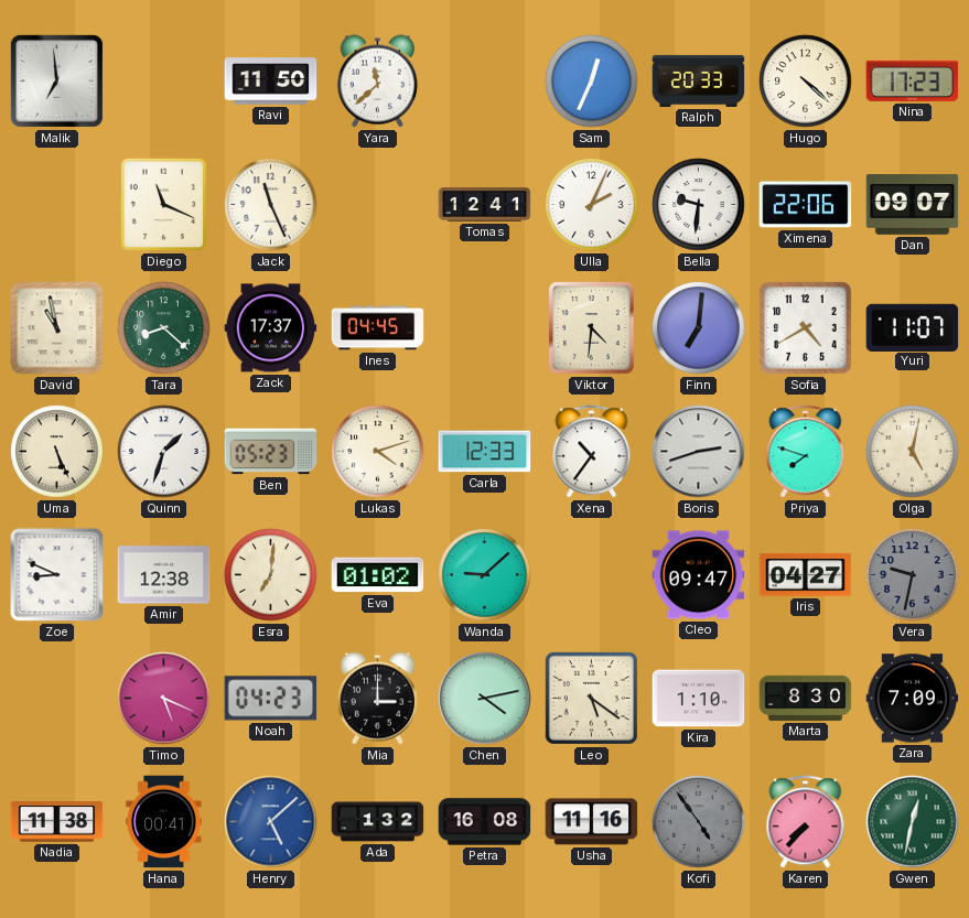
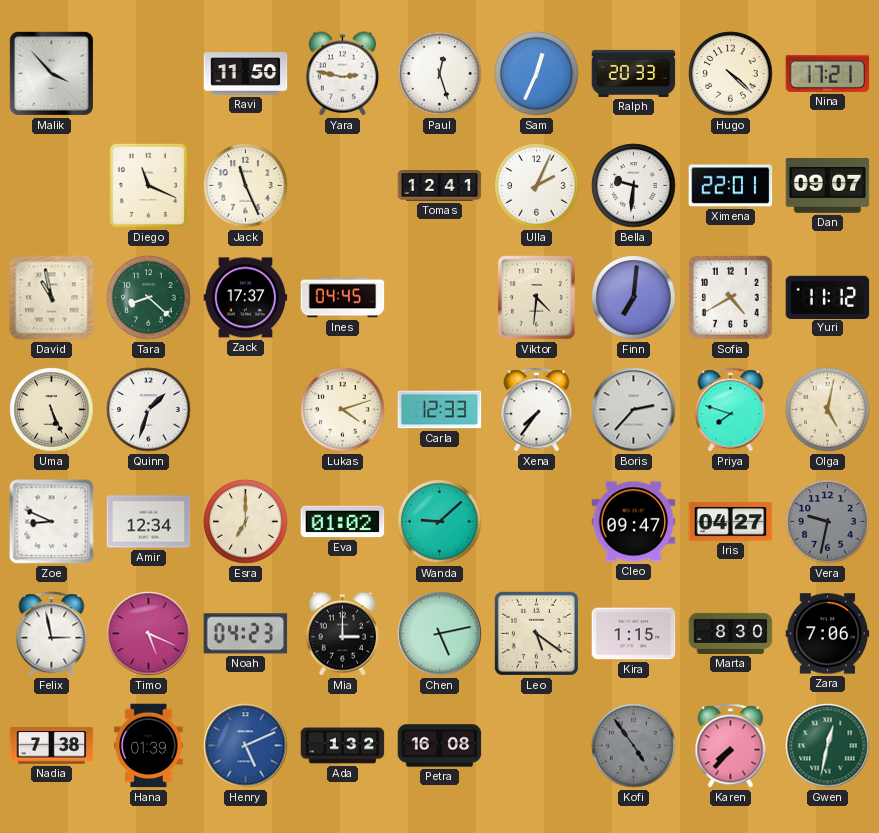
Malik: 6:59 -> 3:53
Yara: 11:38 -> 2:47
Paul: none -> 12:27
Nina: 17:23 -> 17:21
Ximena: 22:06 -> 22:01
Yuri: 11:07 -> 11:12
Ben: 05:23 -> none
Xena: 10:36 -> 7:36
Boris: 2:42 -> 2:37
Amir: 12:38 -> 12:34
Esra: 7:01 -> 7:00
Felix: none -> 2:58
Chen: 4:13 -> 5:13
Kira: 1:10 -> 1:15
Zara: 7:09 -> 7:06
Nadia: 11:38 -> 7:38
Hana: 00:41 -> 01:39
Henry: 5:08 -> 5:11
Usha: 11:16 -> none
